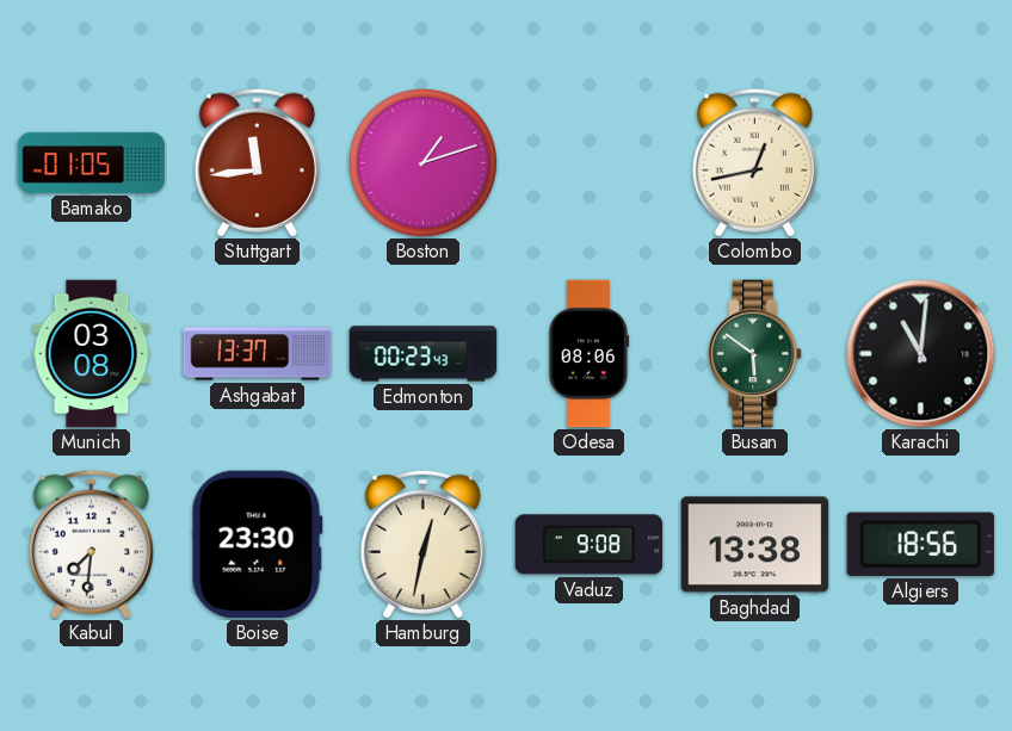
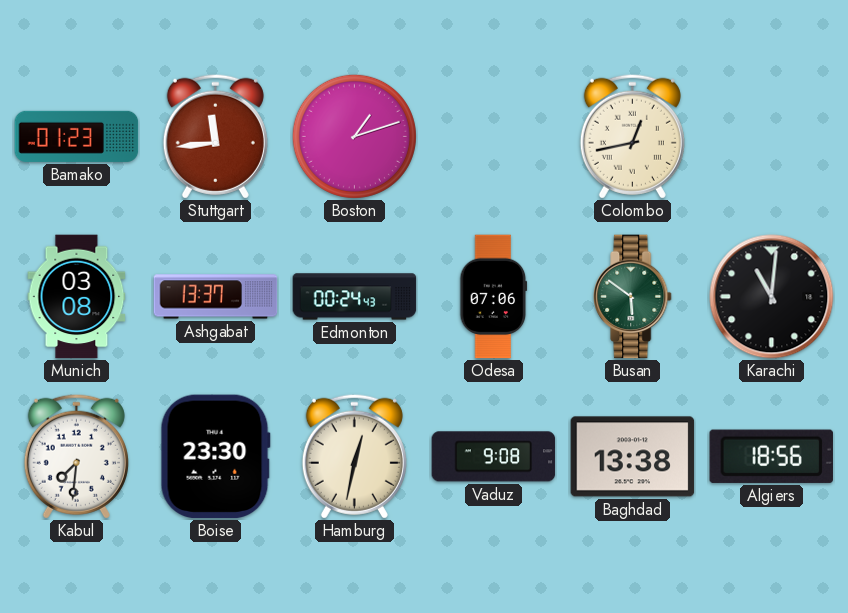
Bamako: 01:05 -> 01:23
Edmonton: 00:23 -> 00:24
Odesa: 08:06 -> 07:06
